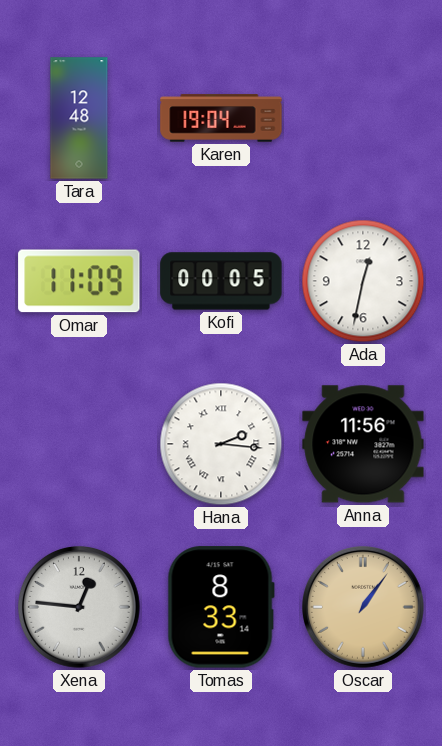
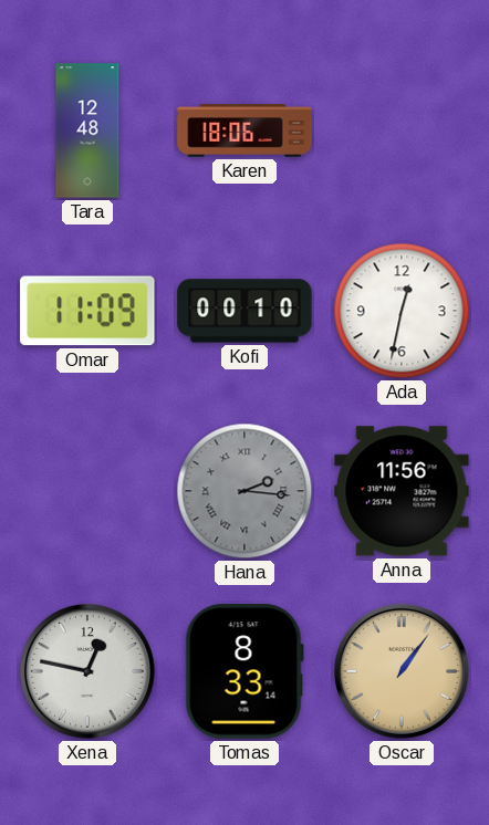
Karen: 19:04 -> 18:06
Kofi: 00:05 -> 00:10
Hana dial: white -> grey
Xena: 12:46 -> 12:47
